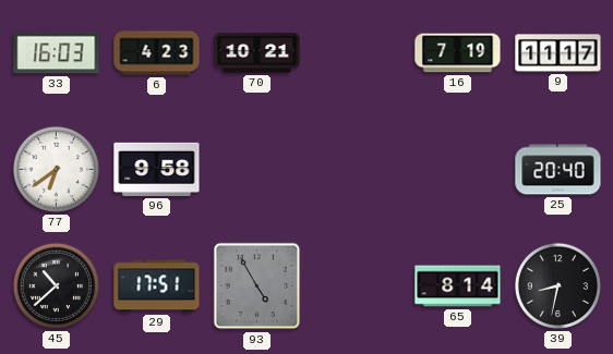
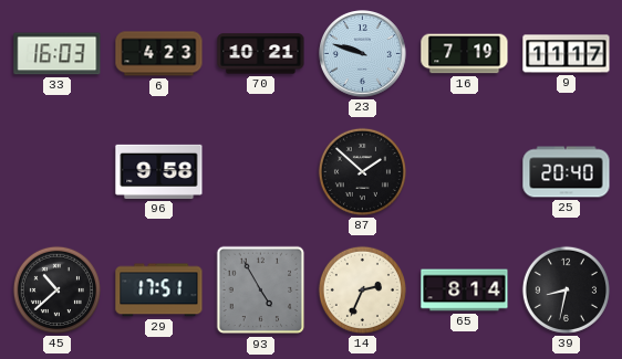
23: none -> 9:48
77: 6:39 -> none
87: none -> 1:52
14: none -> 2:34
